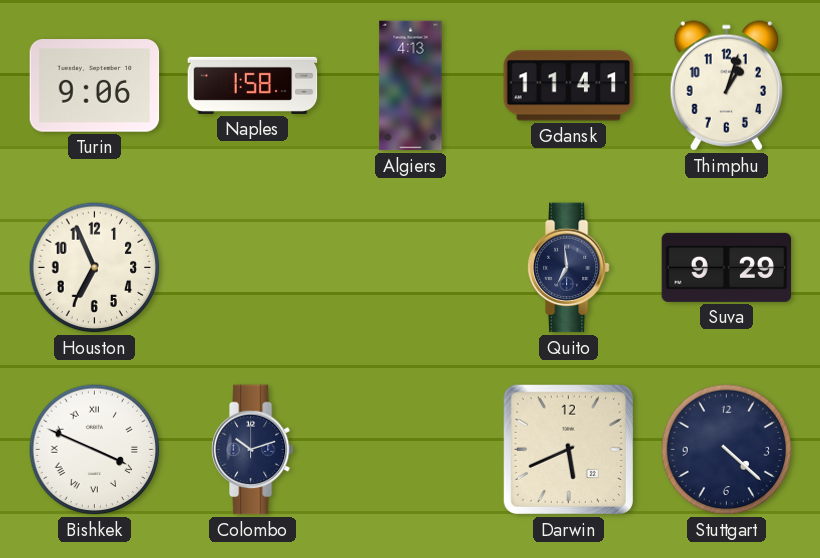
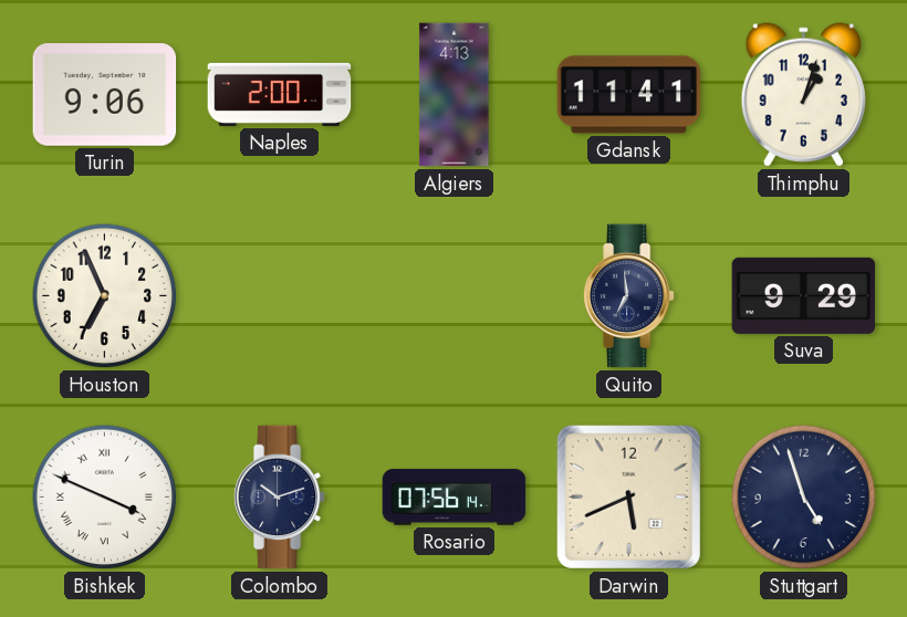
Naples: 1:58 -> 2:00
Rosario: none -> 07:56
Stuttgart: 4:22 -> 4:57
